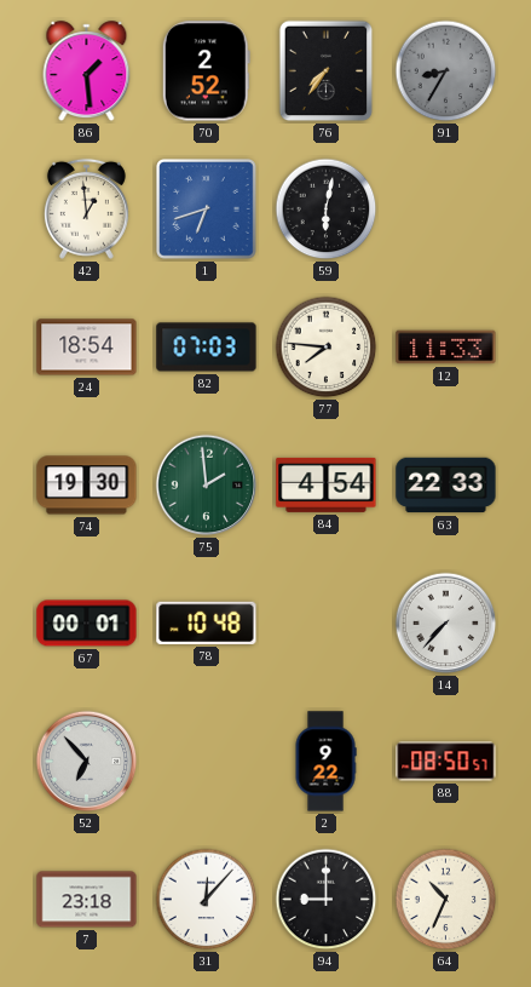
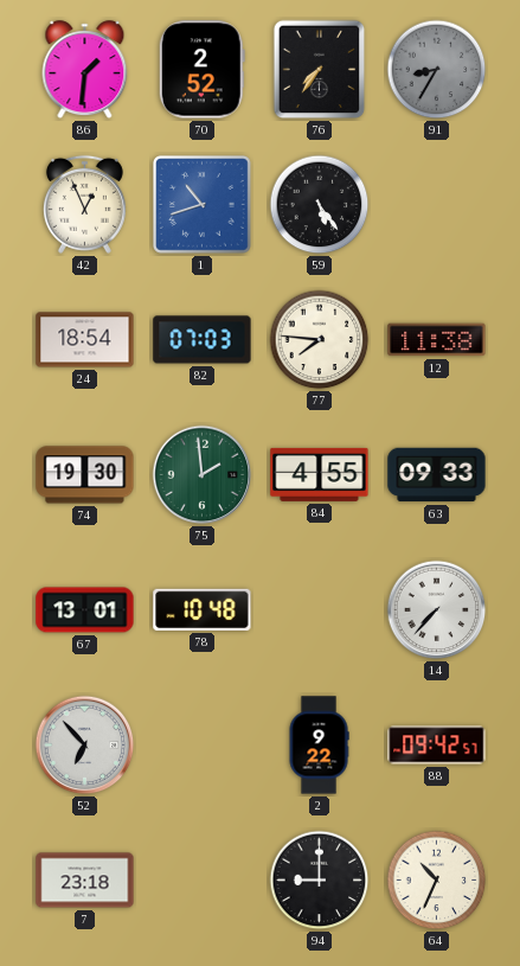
86: 1:29 -> 1:31
42: 12:59 -> 12:56
1: 6:42 -> 10:42
59: 6:02 -> 5:24
12: 11:33 -> 11:38
84: 4:54 -> 4:55
63: 22:33 -> 09:33
67: 00:01 -> 13:01
88: 08:50 -> 09:42
31: 12:07 -> none
